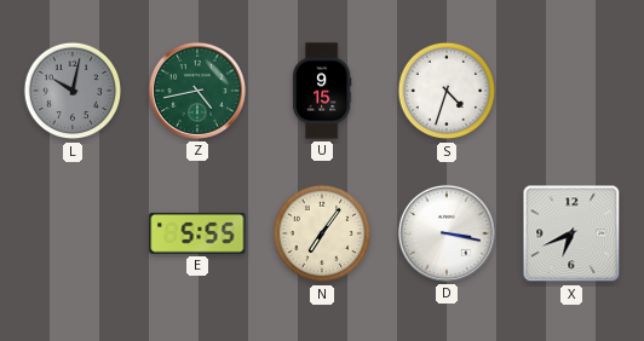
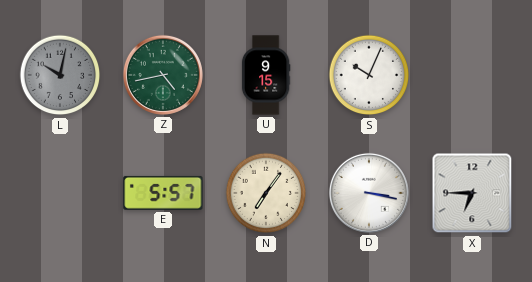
S: 4:33 -> 10:04
E: 5:55 -> 5:57
X: 6:41 -> 6:45
